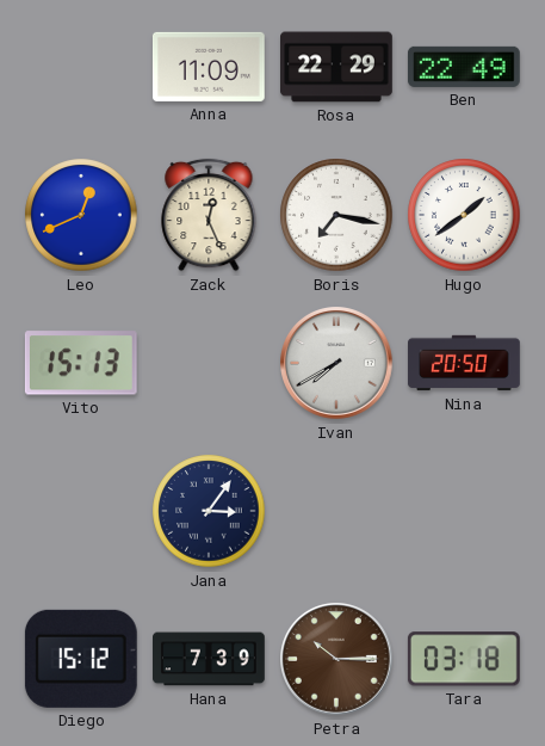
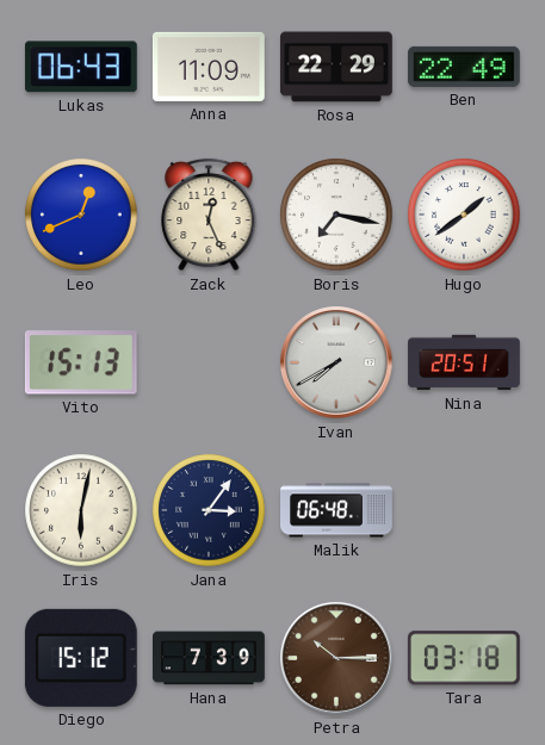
Lukas: none -> 06:43
Nina: 20:50 -> 20:51
Iris: none -> 6:02
Malik: none -> 06:48
